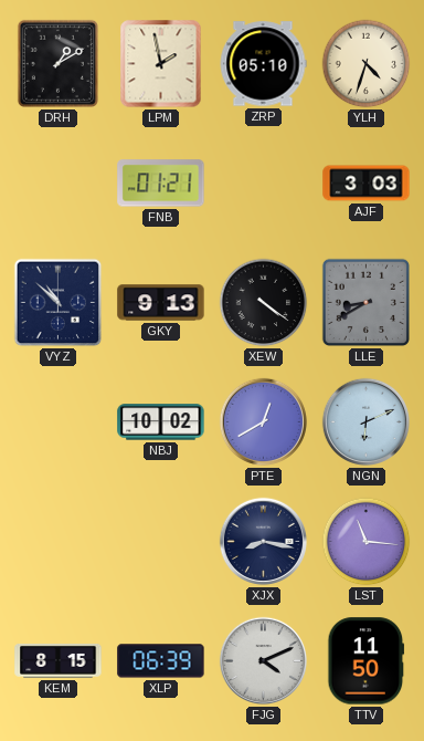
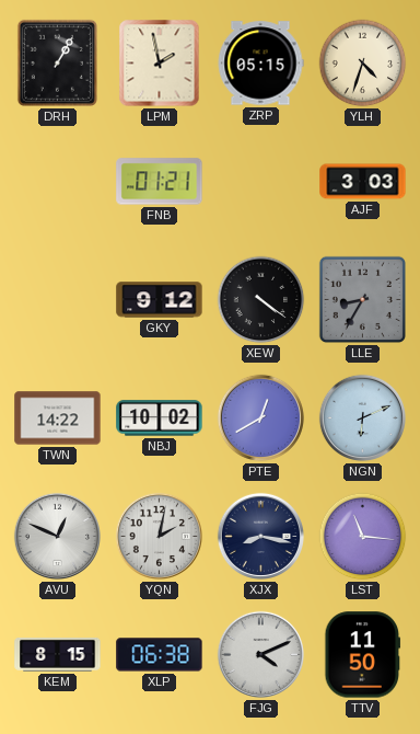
DRH: 1:10 -> 1:05
ZRP: 05:10 -> 05:15
VYZ: 10:52 -> none
GKY: 9:13 -> 9:12
LLE: 8:40 -> 8:35
TWN: none -> 14:22
AVU: none -> 12:49
YQN: none -> 2:02
XLP: 06:39 -> 06:38
